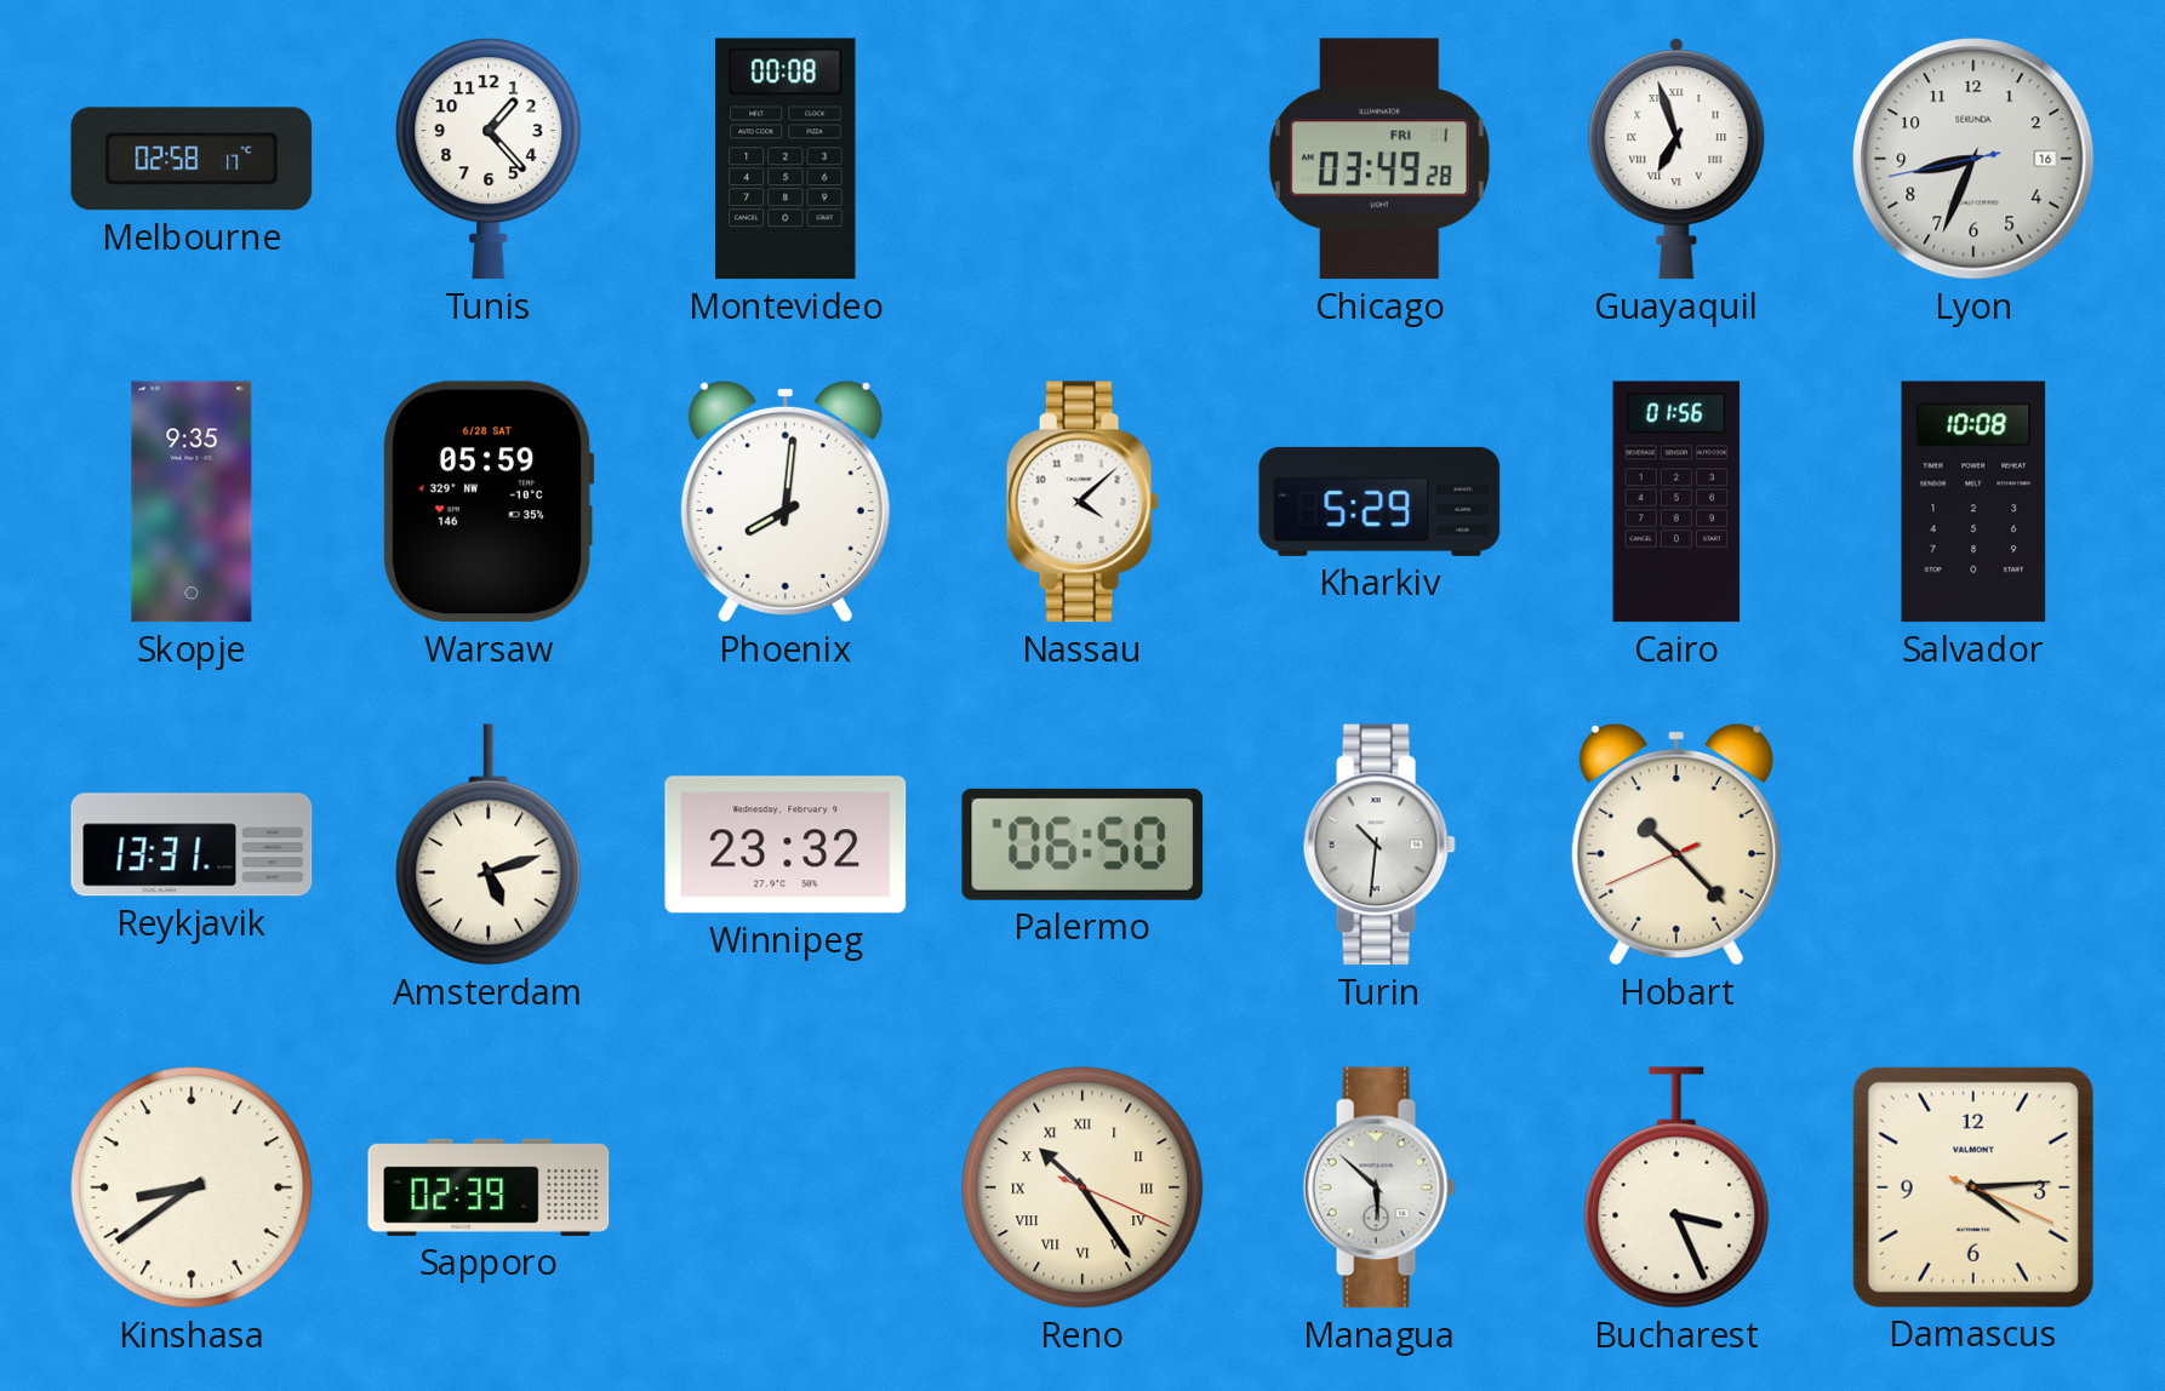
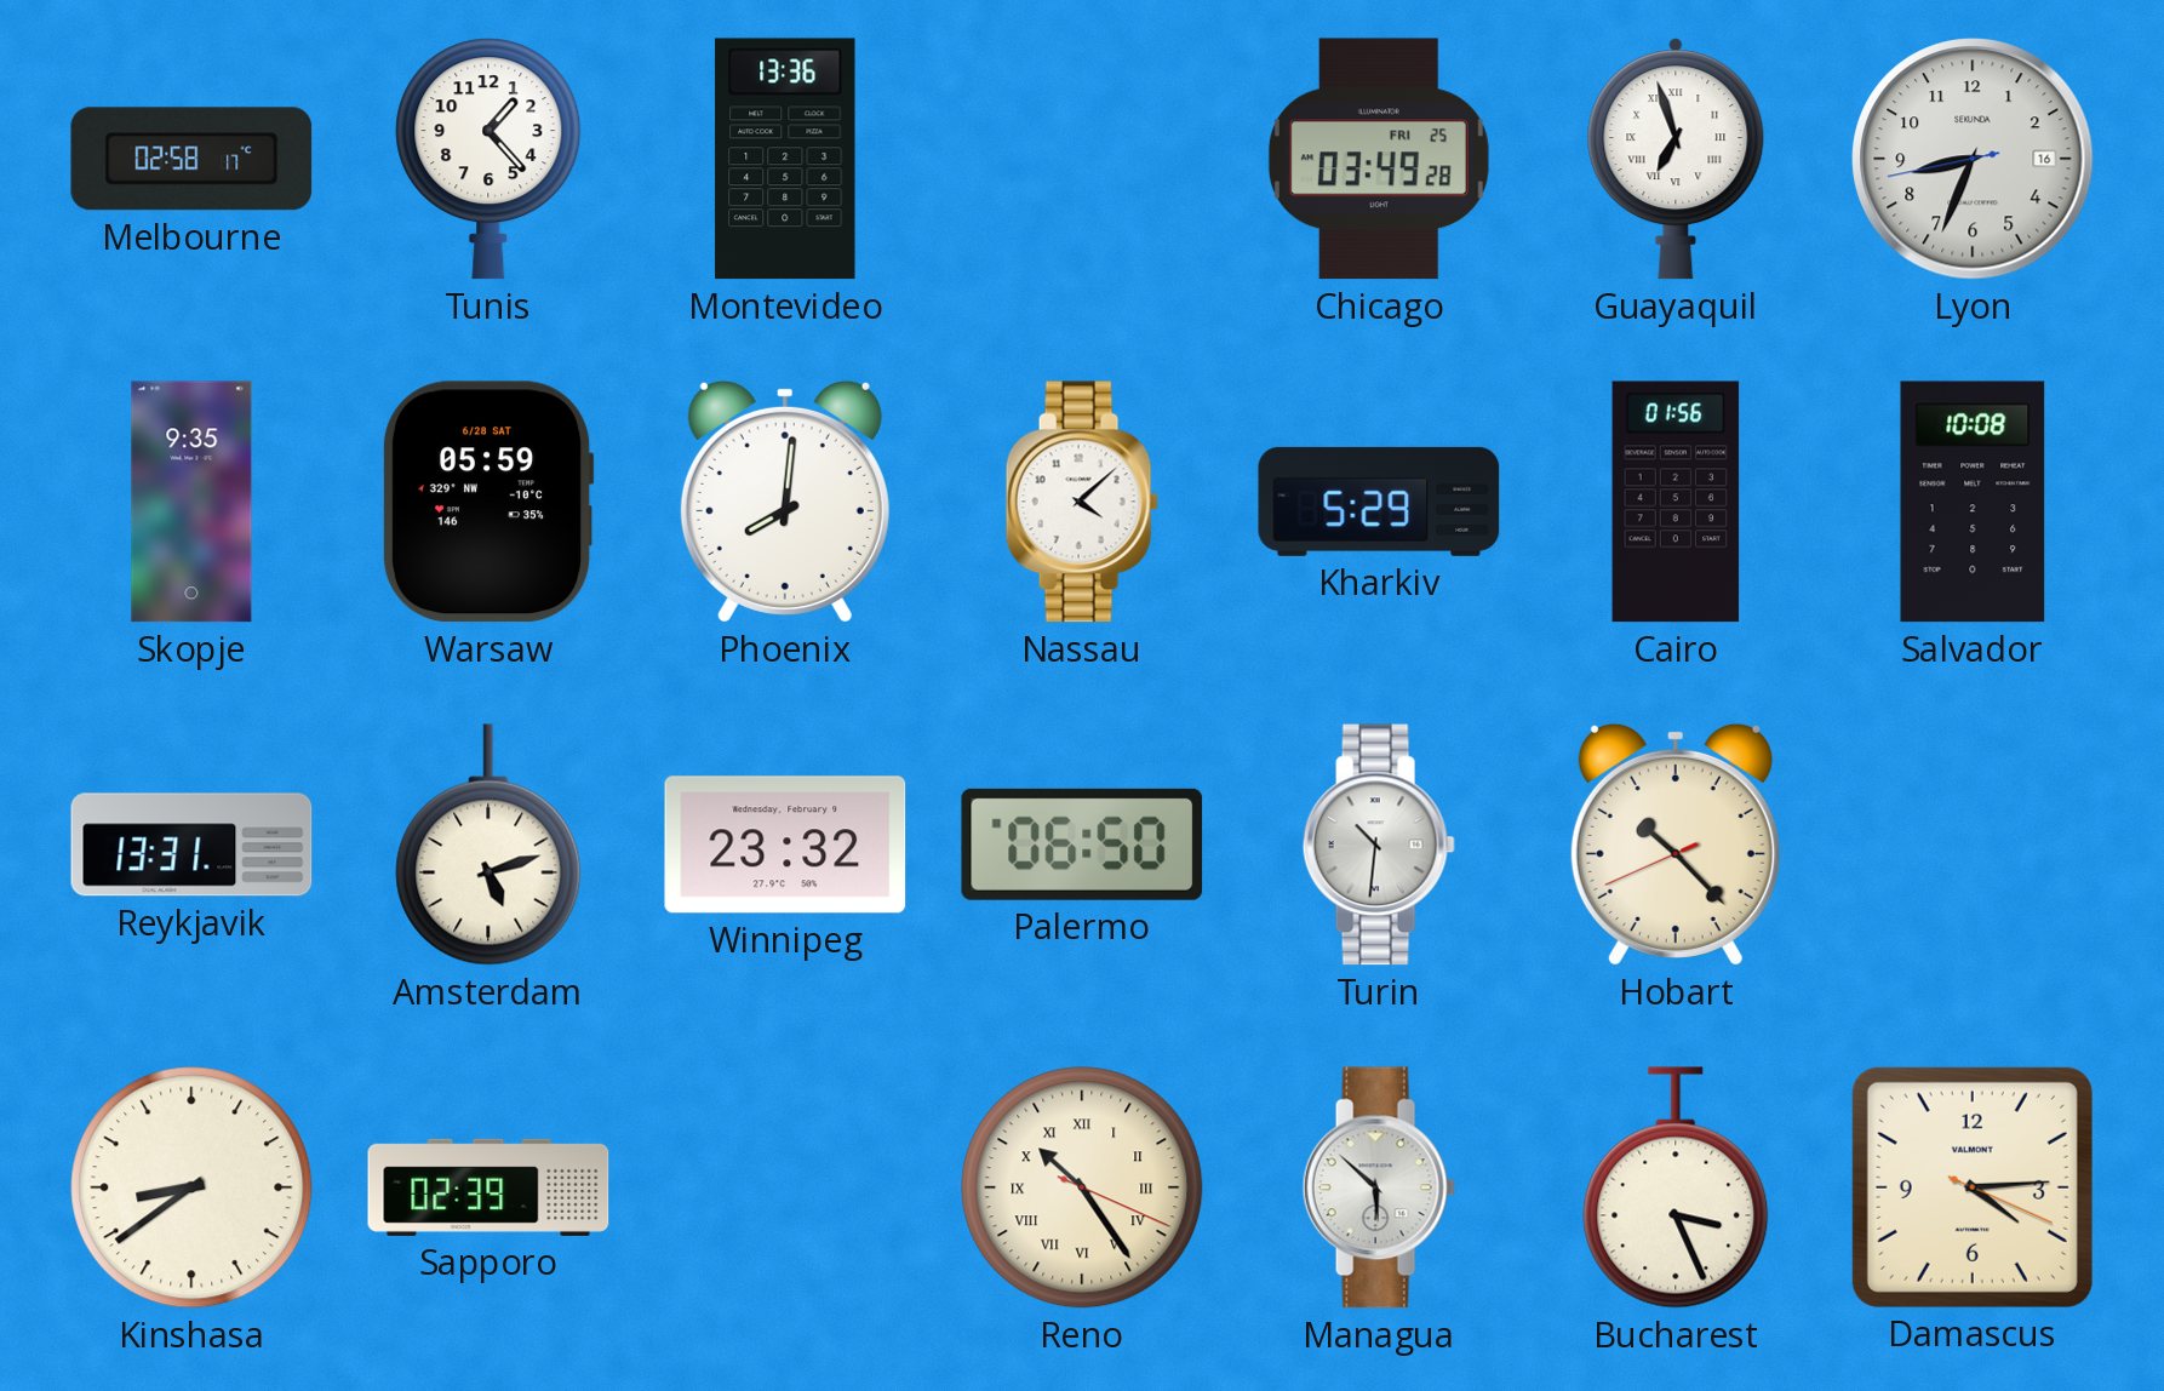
Montevideo: 00:08 -> 13:36
Chicago date: FRI 1 -> FRI 25
